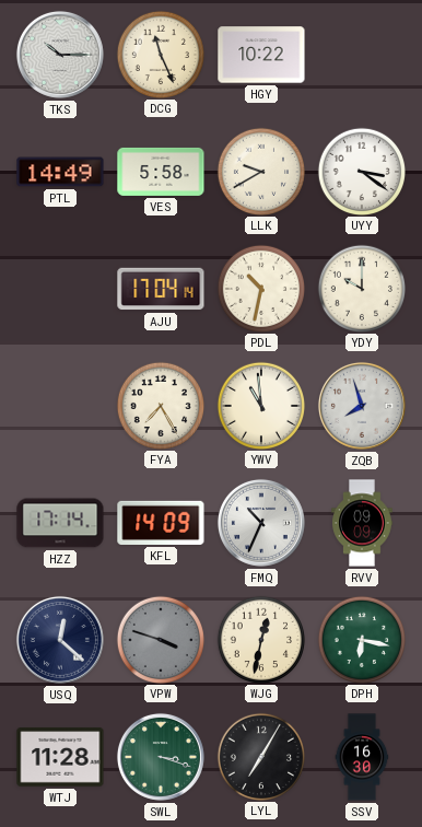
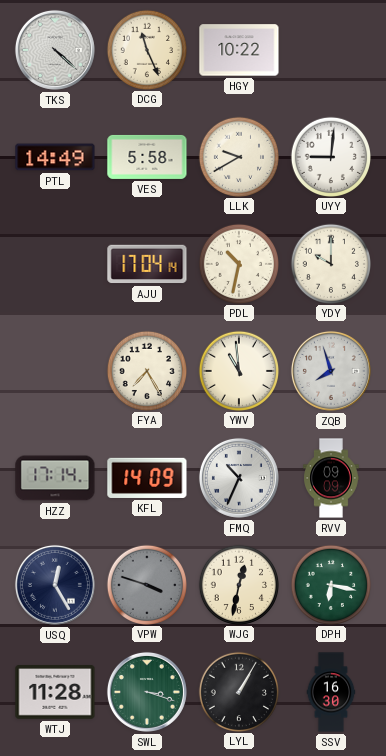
TKS: 10:15 -> 4:22
UYY: 3:21 -> 9:01
USQ: 12:22 -> 12:25
LYL: 7:05 -> 1:05
